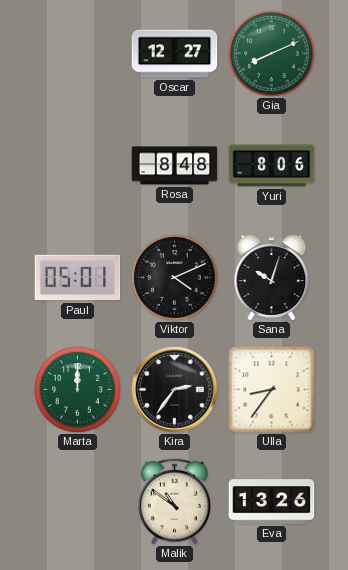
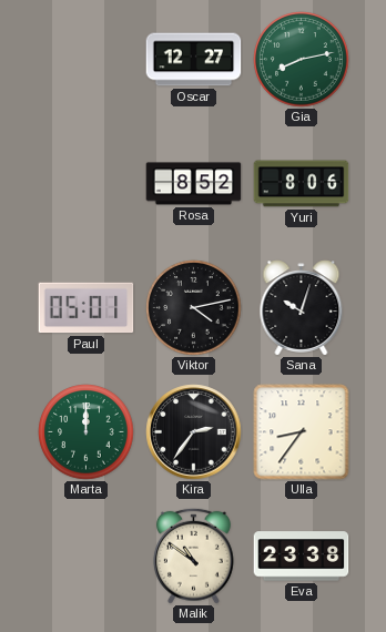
Gia: 8:11 -> 8:13
Rosa: 8:48 -> 8:52
Viktor: 4:11 -> 4:13
Eva: 13:26 -> 23:38
